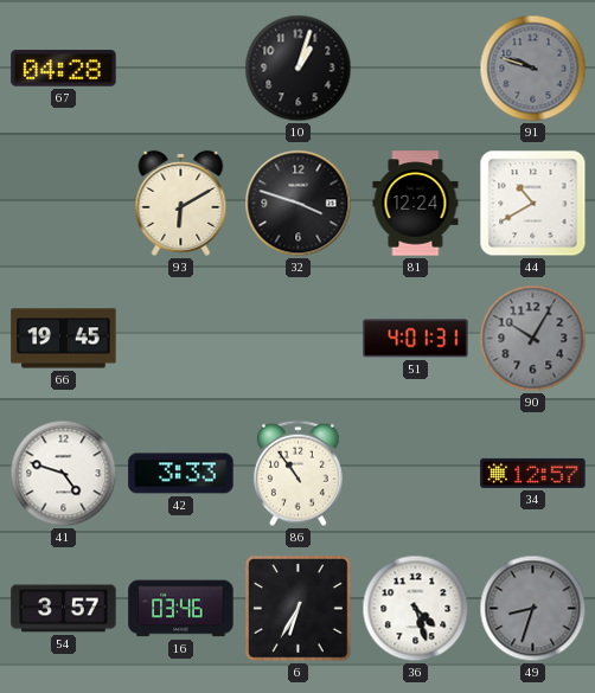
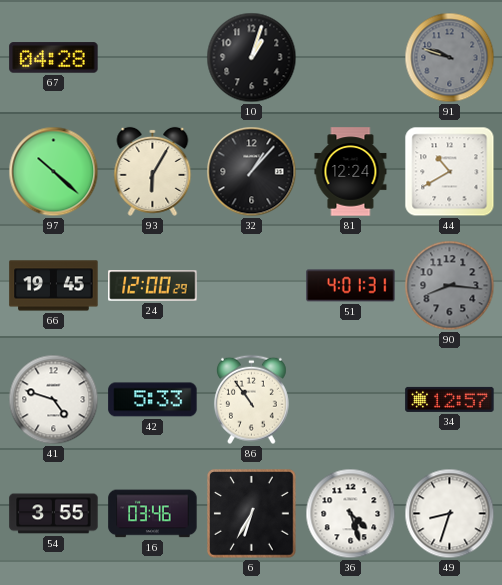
97: none -> 10:22
93: 6:10 -> 6:05
32: 3:48 -> 1:07
24: none -> 12:00
90: 10:05 -> 8:16
42: 3:33 -> 5:33
54: 3:57 -> 3:55
49 dial: grey -> white
